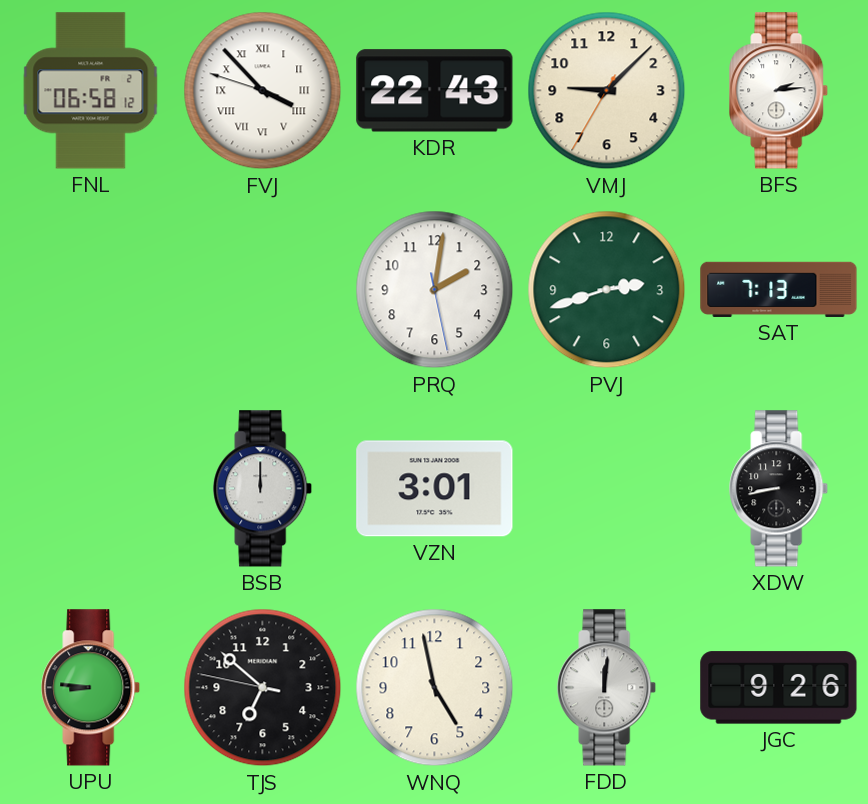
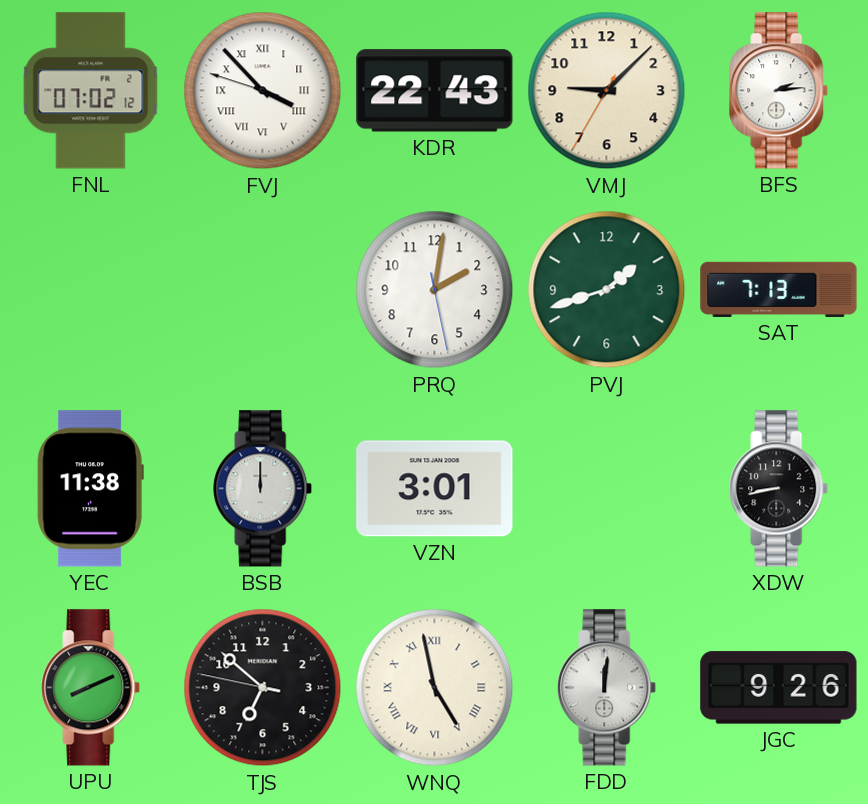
FNL: 06:58 -> 07:02
PVJ: 2:42 -> 1:42
YEC: none -> 11:38
UPU: 8:46 -> 8:11
WNQ numerals: Arabic -> Roman
